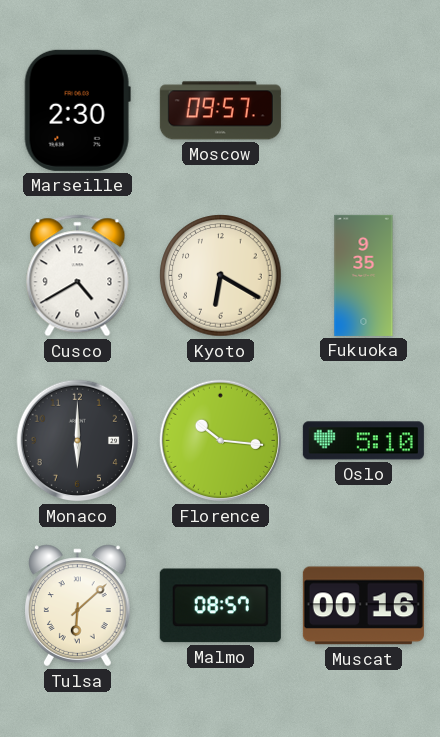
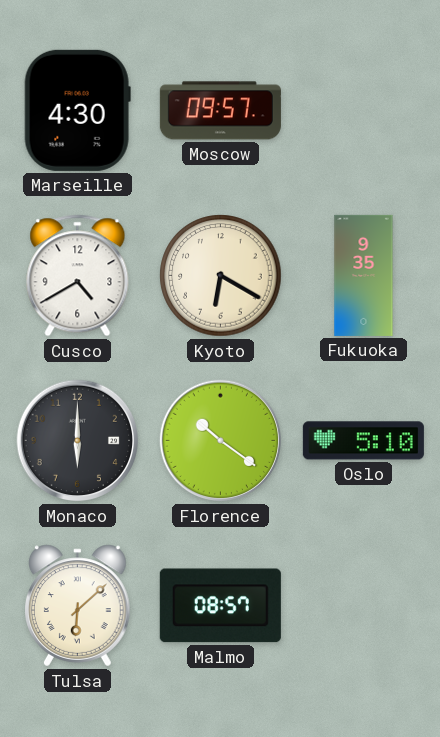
Marseille: 2:30 -> 4:30
Florence: 10:16 -> 10:21
Muscat: 00:16 -> none
